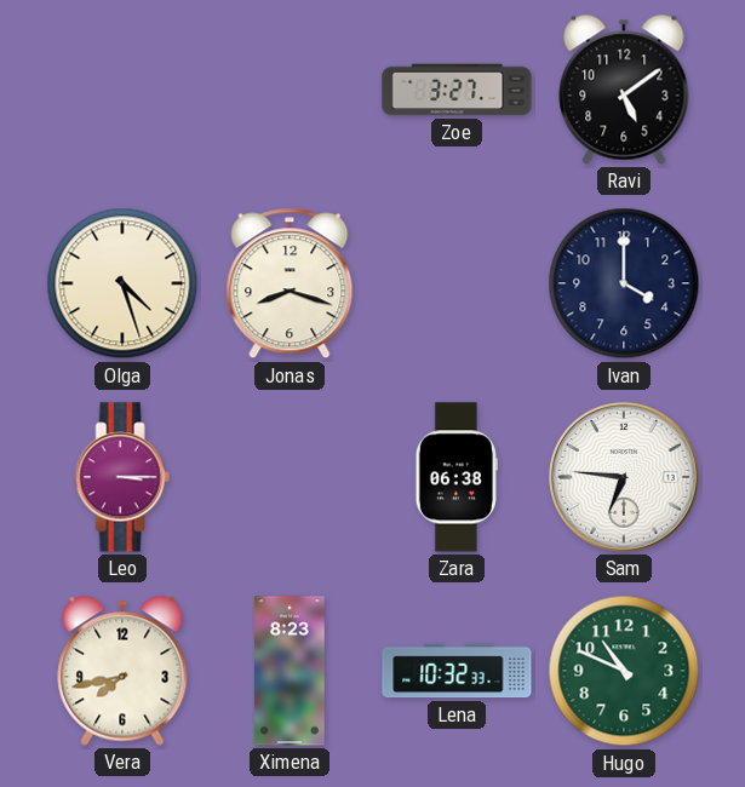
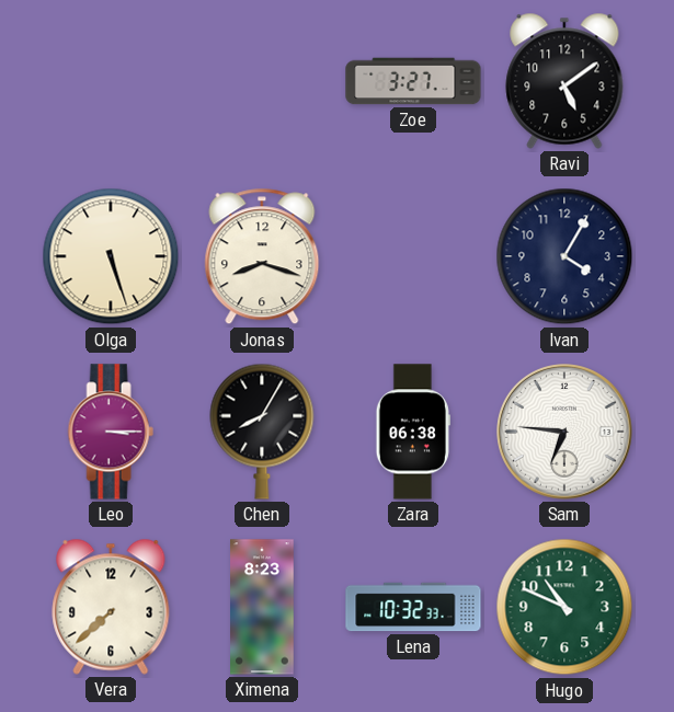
Olga: 4:27 -> 5:27
Ivan: 4:00 -> 4:05
Chen: none -> 8:05
Vera: 7:43 -> 7:38
